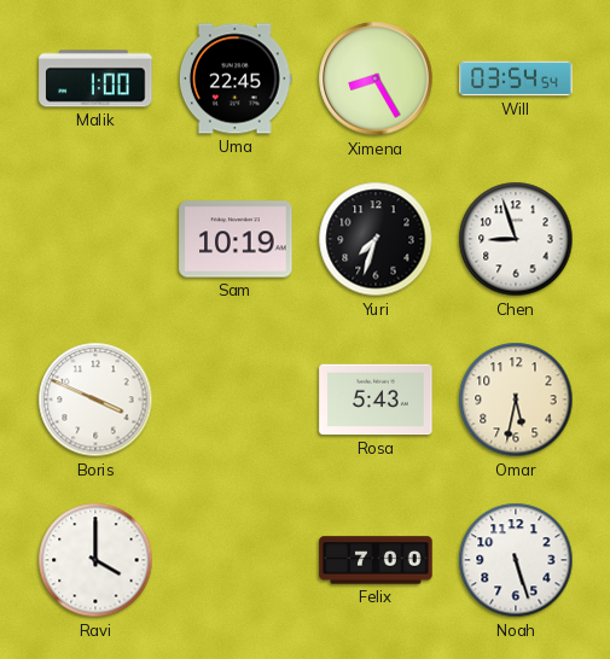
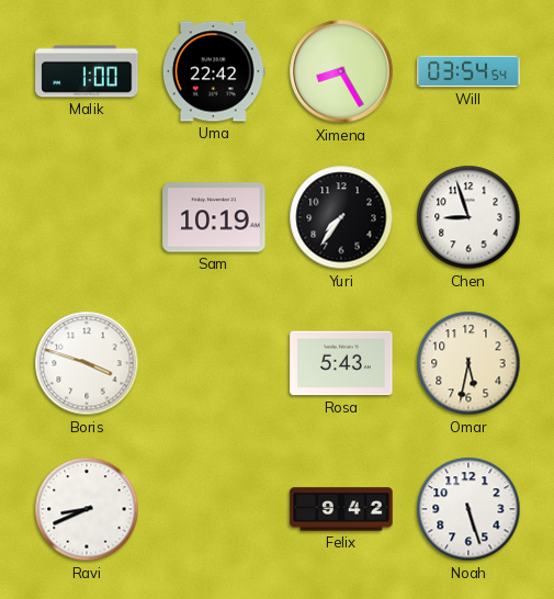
Uma: 22:45 -> 22:42
Yuri: 7:33 -> 7:36
Boris: 3:49 -> 3:48
Ravi: 4:00 -> 8:41
Felix: 7:00 -> 9:42
